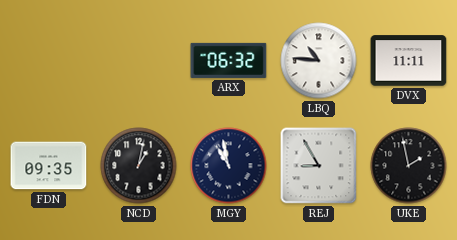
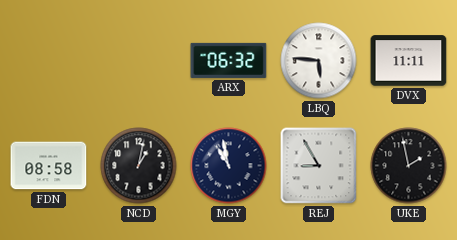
LBQ: 10:46 -> 5:46
FDN: 09:35 -> 08:58
